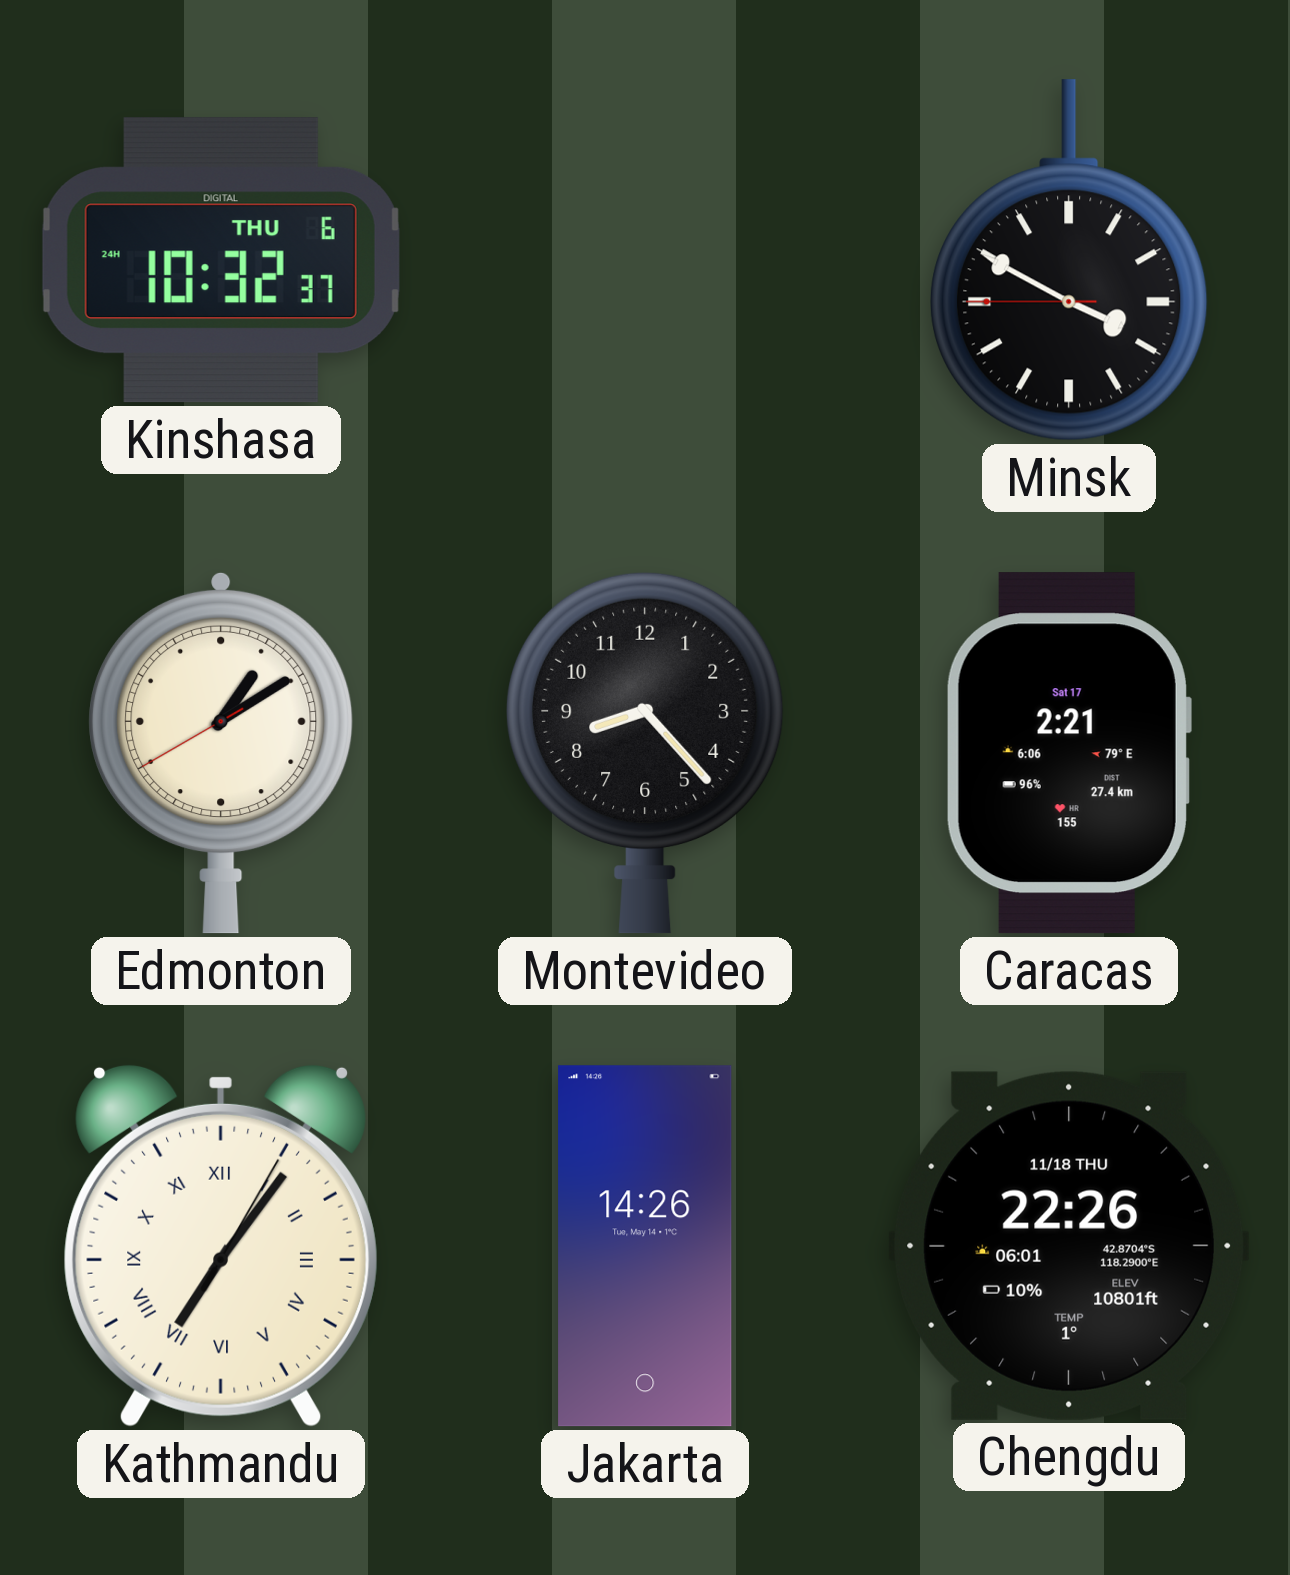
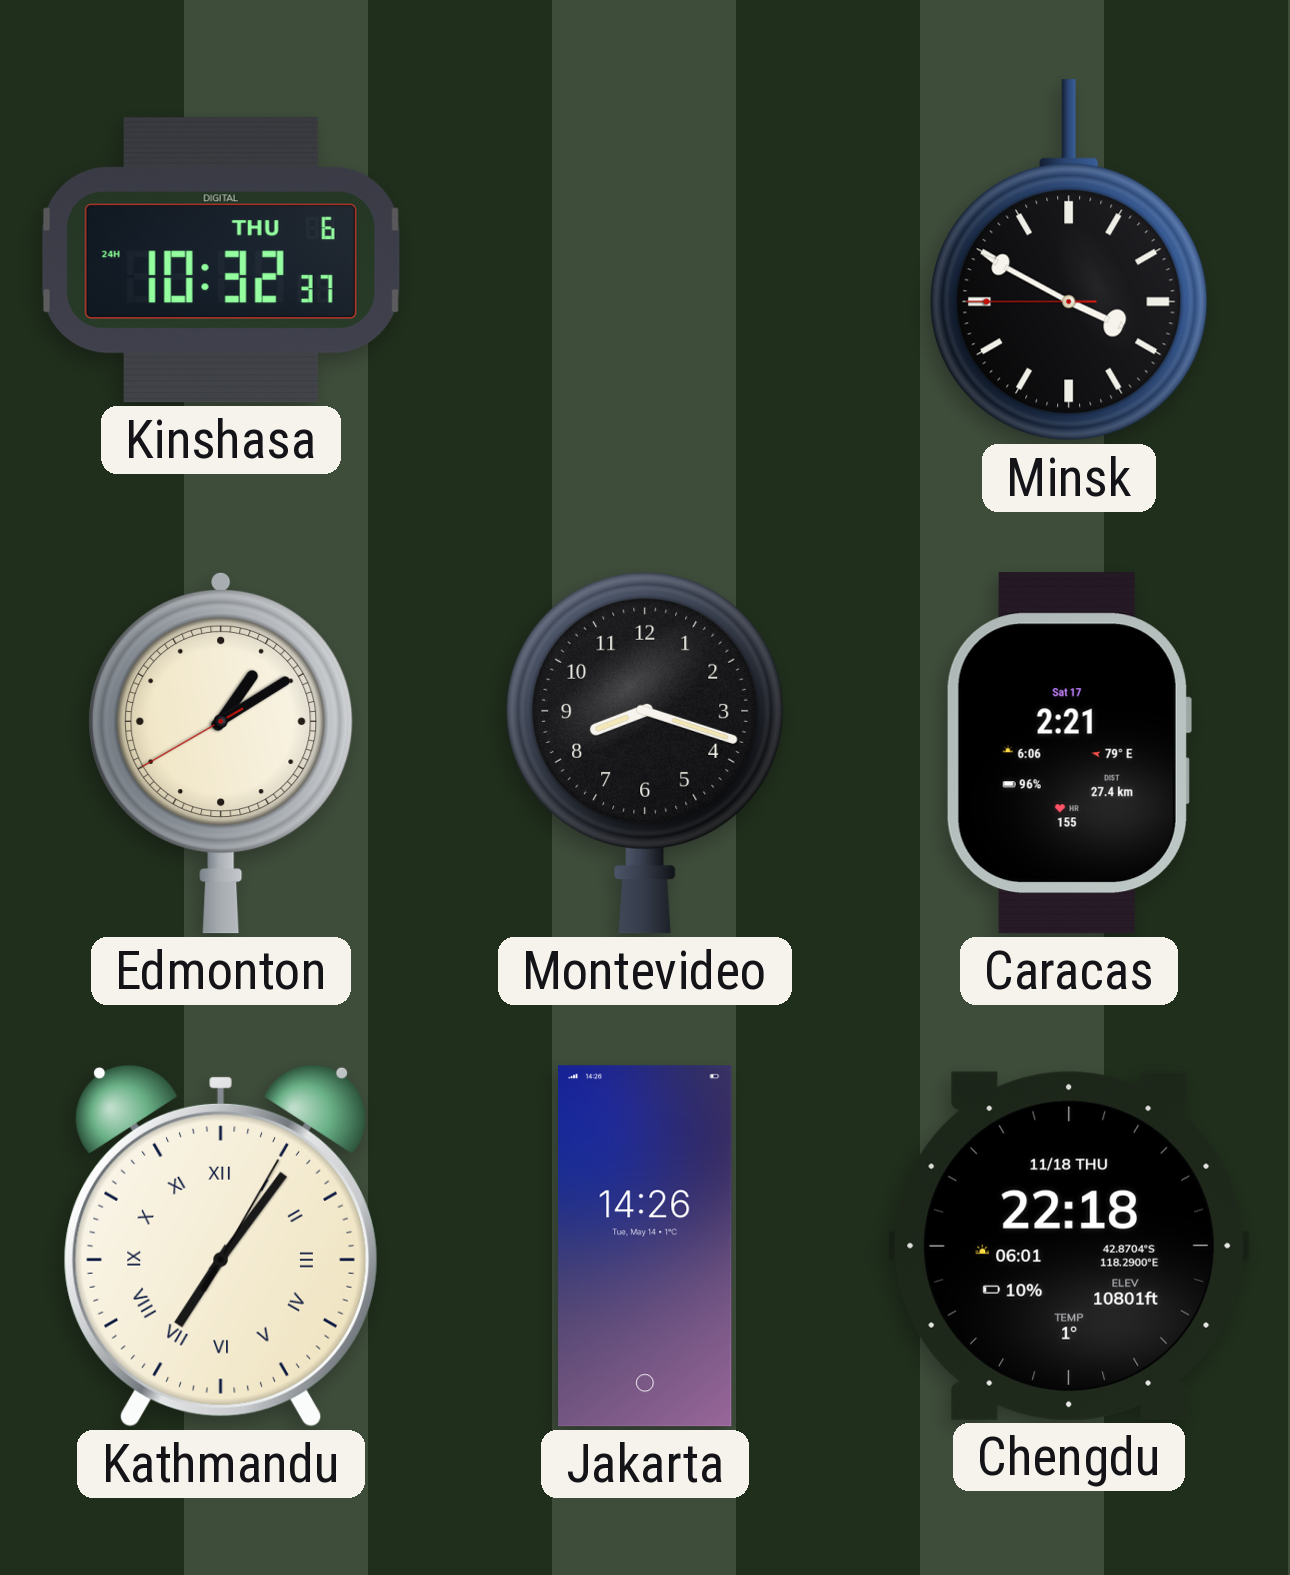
Montevideo: 8:23 -> 8:18
Chengdu: 22:26 -> 22:18
